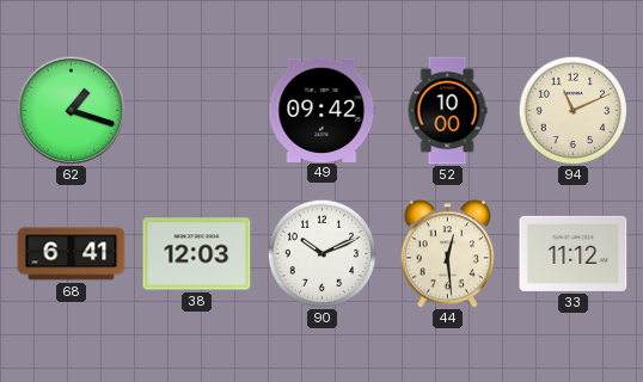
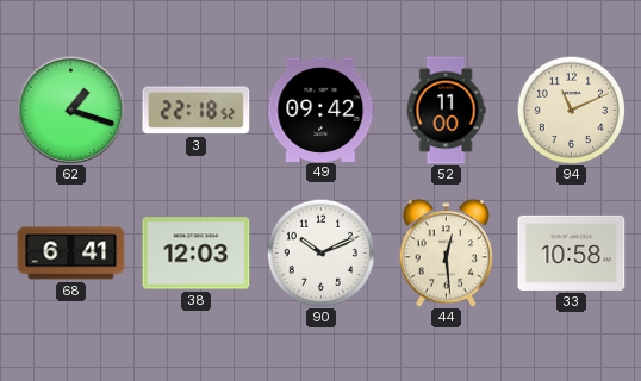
3: none -> 22:18
52: 10:00 -> 11:00
33: 11:12 -> 10:58
